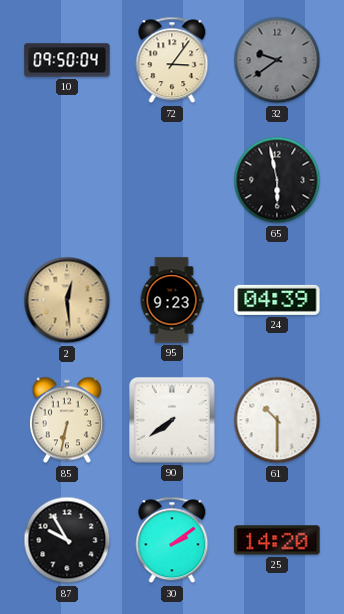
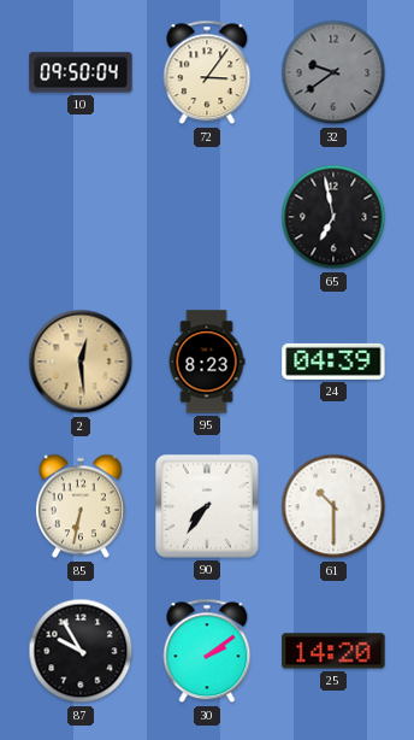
65: 5:58 -> 6:58
95: 9:23 -> 8:23
90: 7:39 -> 7:36
